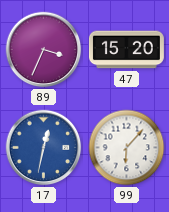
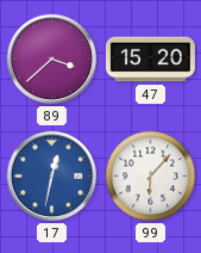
89: 3:34 -> 3:38
